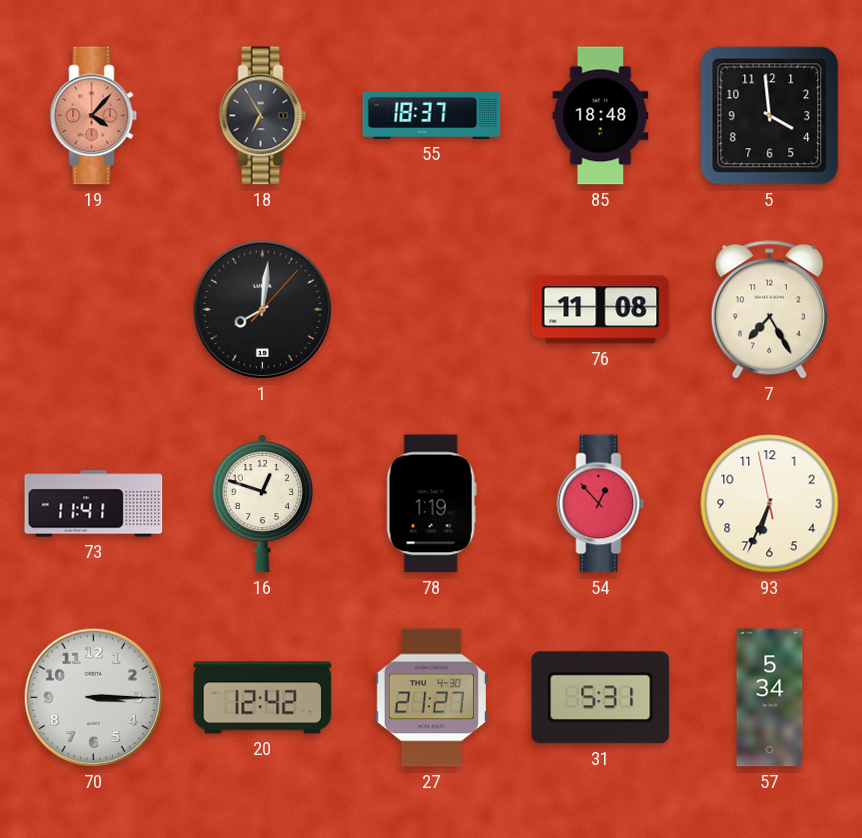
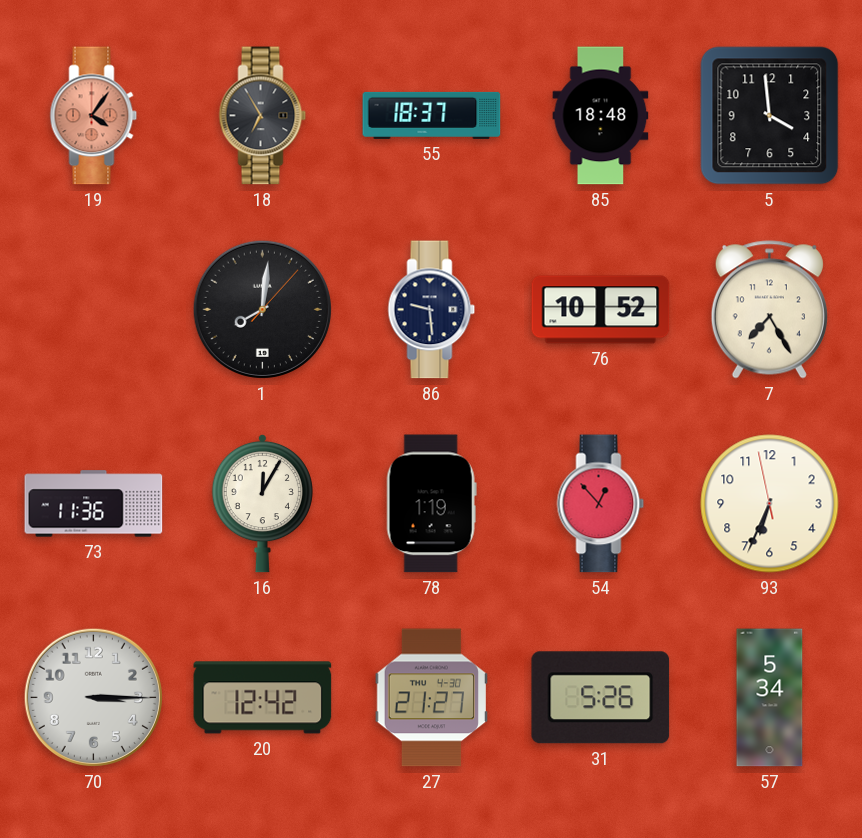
19: 4:07 -> 4:06
86: none -> 9:29
76: 11:08 -> 10:52
73: 11:41 -> 11:36
16: 12:48 -> 12:05
31: 5:31 -> 5:26
